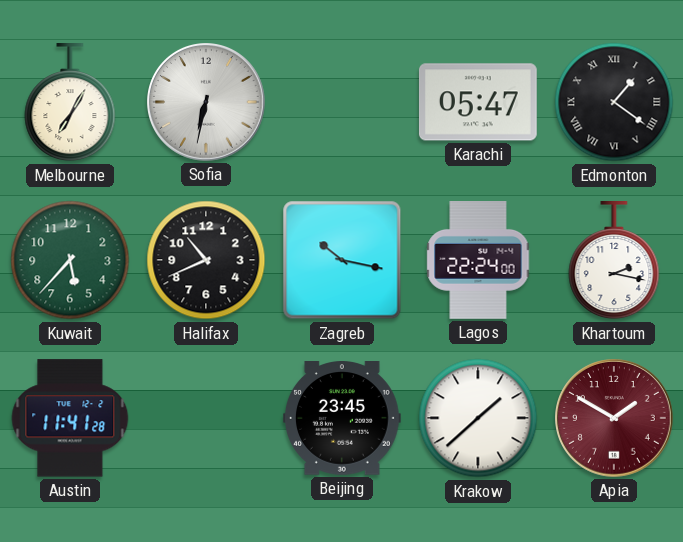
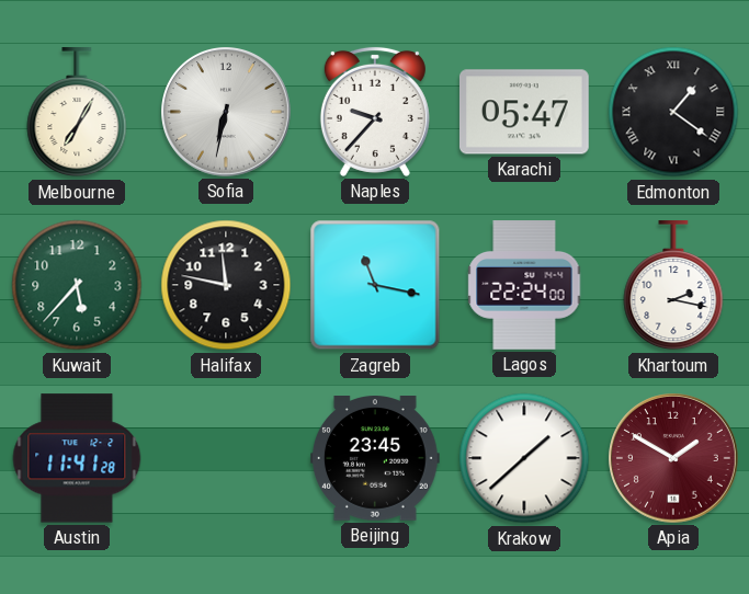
Naples: none -> 9:37
Halifax: 10:41 -> 11:47
Zagreb: 10:17 -> 11:17
